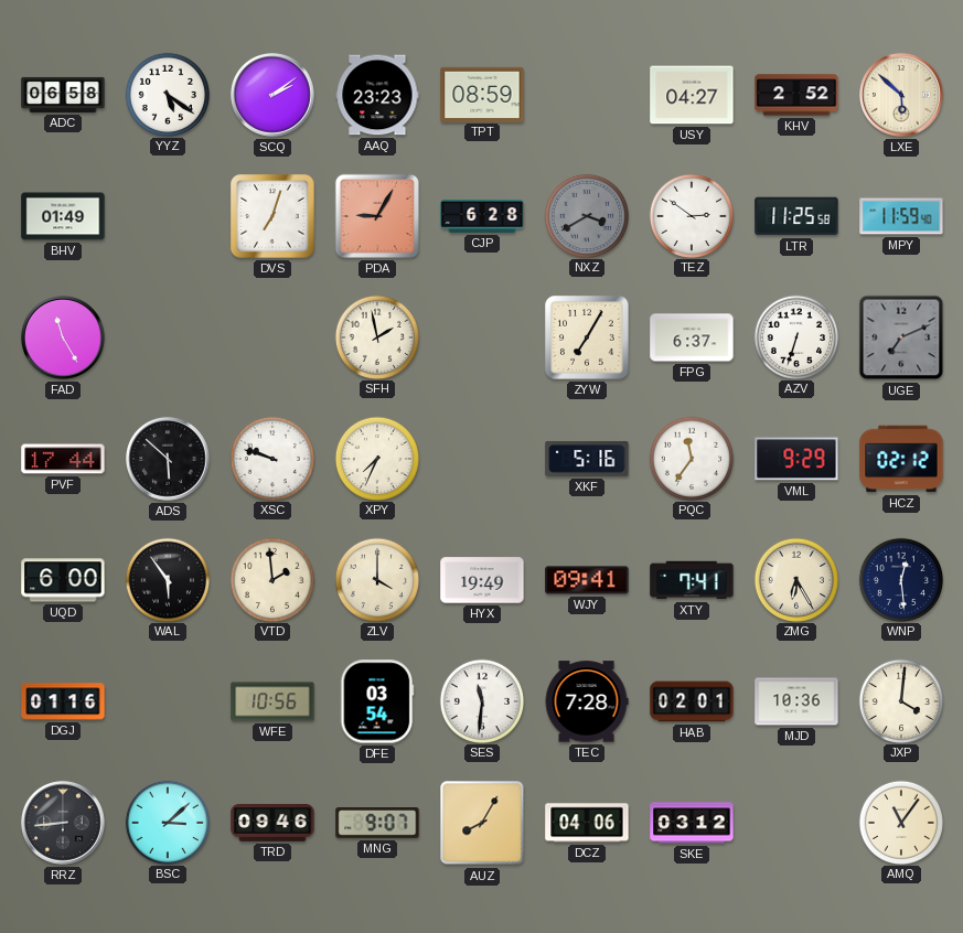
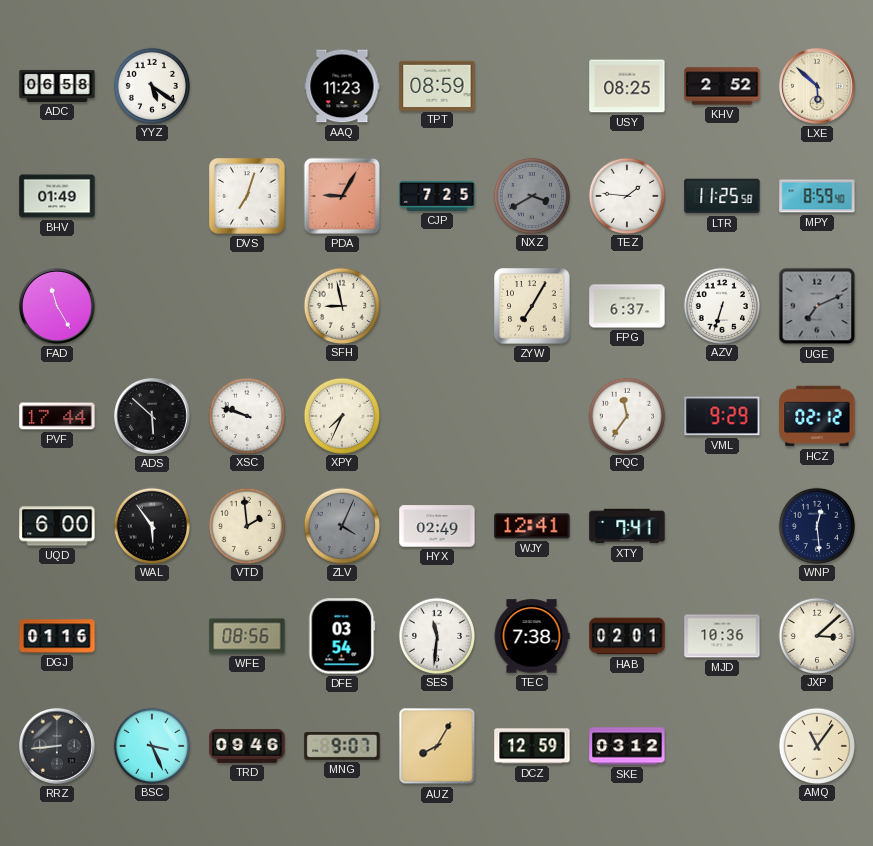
SCQ: 2:09 -> none
AAQ: 23:23 -> 11:23
USY: 04:27 -> 08:25
CJP: 6:28 -> 7:25
TEZ: 2:51 -> 1:46
MPY: 11:59 -> 8:59
SFH: 1:58 -> 8:58
XKF: 5:16 -> none
ZLV: 4:00 -> 4:04
ZLV dial: cream -> grey
HYX: 19:49 -> 02:49
WJY: 09:41 -> 12:41
ZMG: 6:25 -> none
WFE: 10:56 -> 08:56
TEC: 7:28 -> 7:38
JXP: 4:01 -> 3:08
BSC: 3:08 -> 3:26
DCZ: 04:06 -> 12:59
